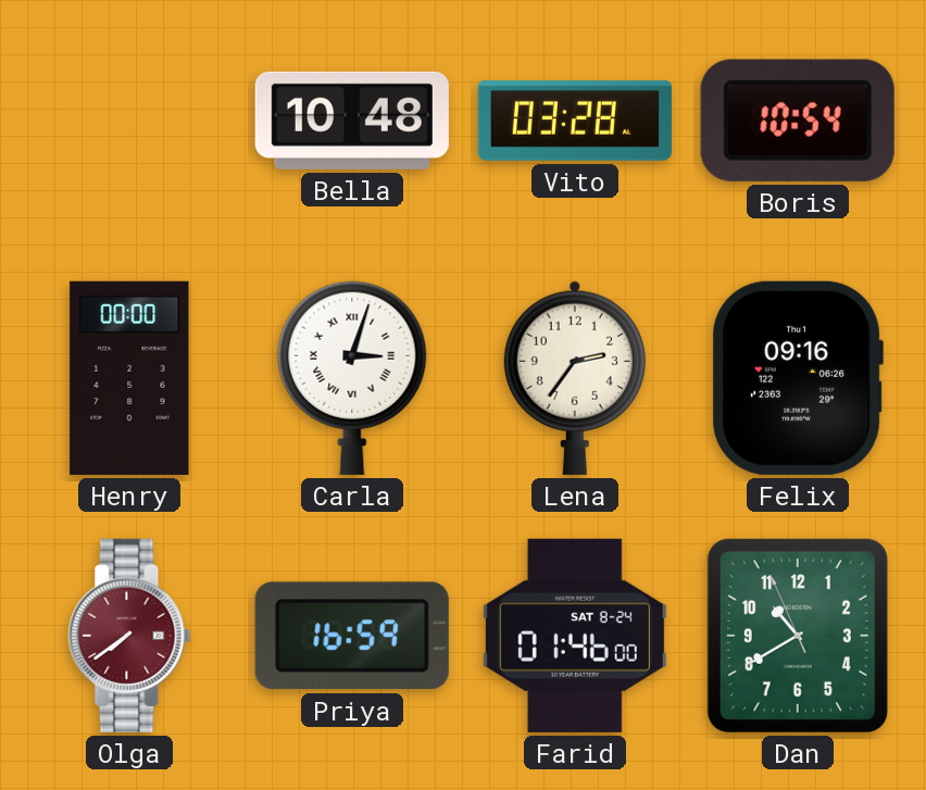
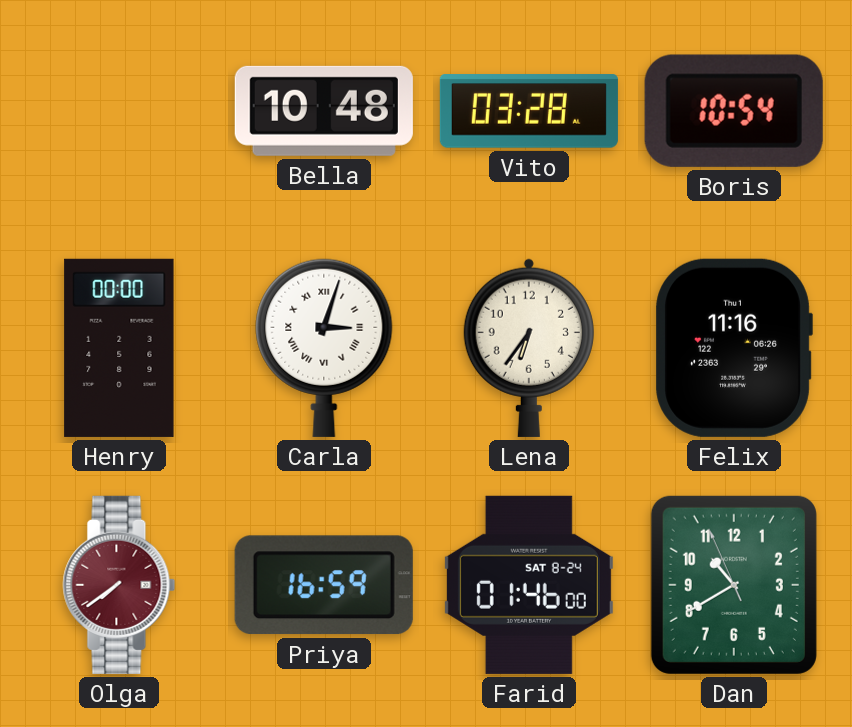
Lena: 2:36 -> 6:36
Felix: 09:16 -> 11:16
